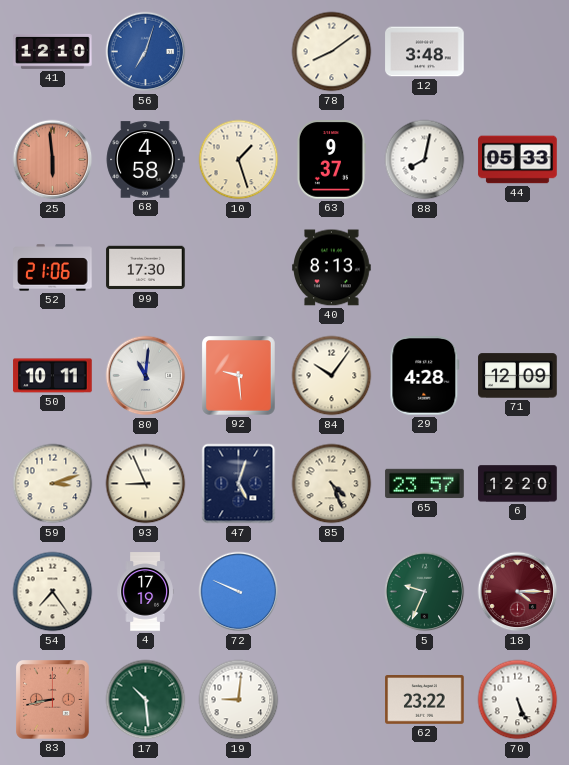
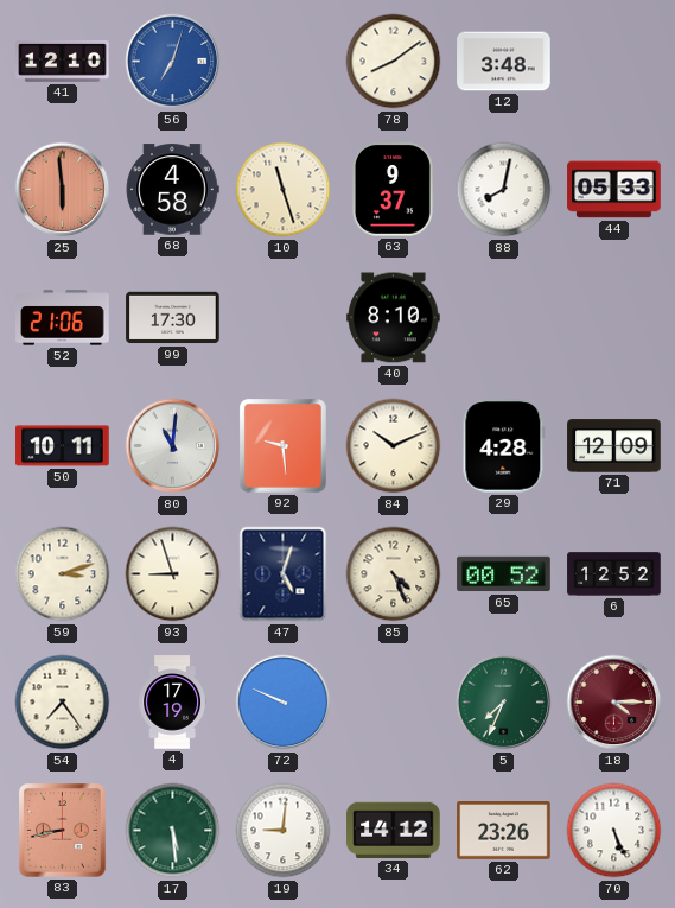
10: 1:27 -> 11:27
40: 8:13 -> 8:10
84: 10:06 -> 10:11
93: 8:56 -> 8:57
65: 23:57 -> 00:52
6: 12:20 -> 12:52
5: 9:34 -> 7:34
17: 10:29 -> 5:29
34: none -> 14:12
62: 23:22 -> 23:26
